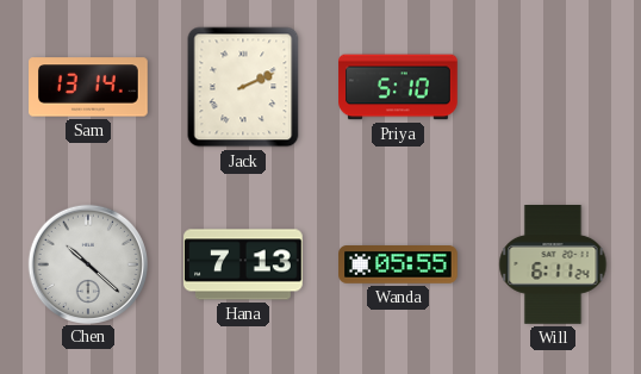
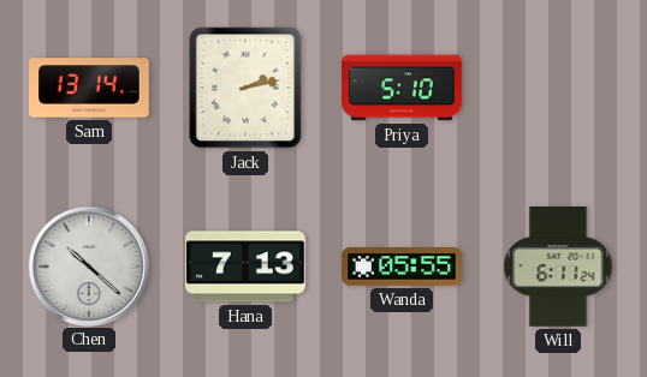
Jack: 2:11 -> 2:13
